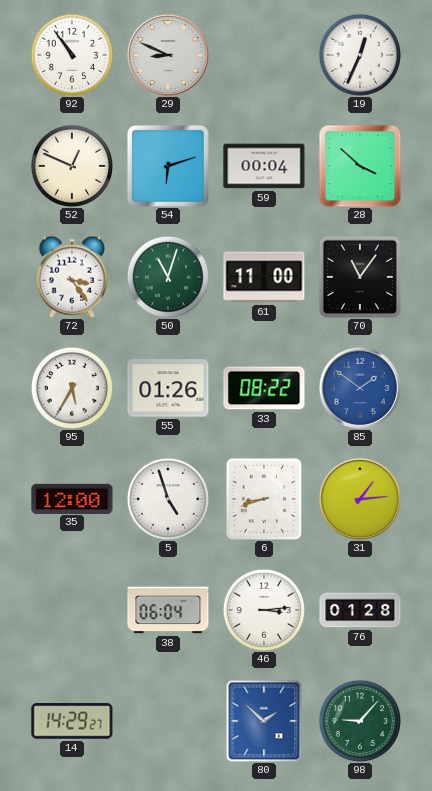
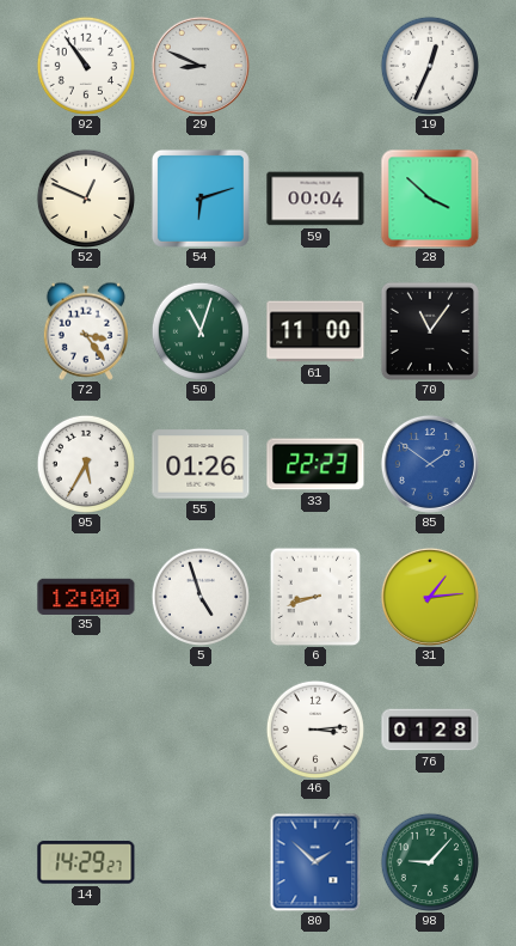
33: 08:22 -> 22:23
38: 06:04 -> none
